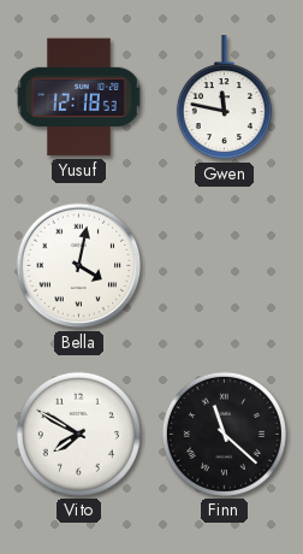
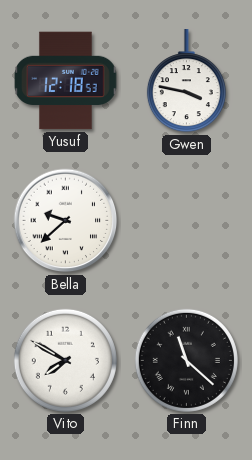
Gwen: 11:47 -> 3:47
Bella: 4:02 -> 9:38
